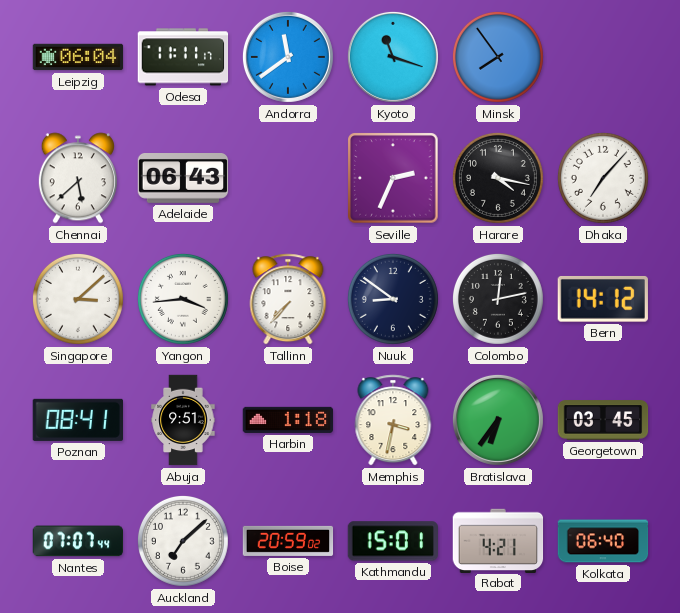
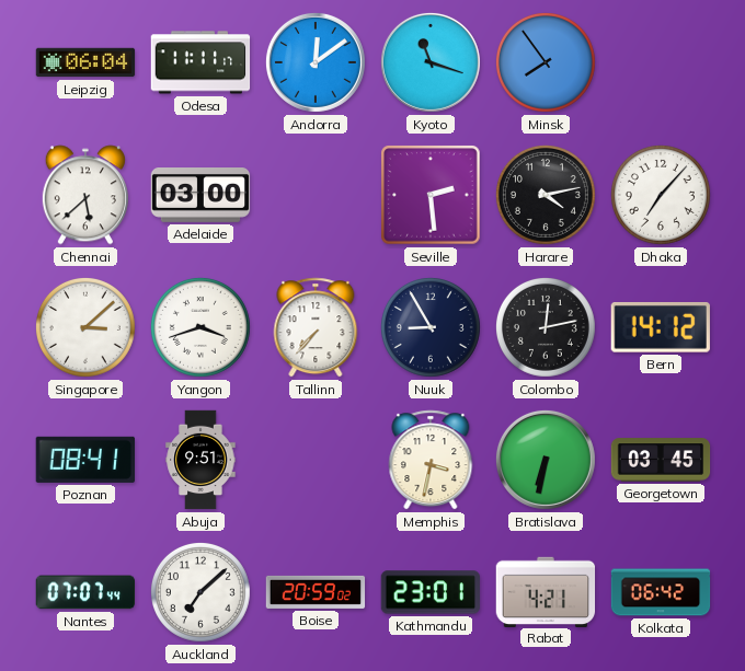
Andorra: 11:39 -> 12:09
Adelaide: 06:43 -> 03:00
Seville: 2:34 -> 2:29
Harare: 4:17 -> 4:13
Yangon: 3:44 -> 3:42
Nuuk: 8:51 -> 8:55
Harbin: 1:18 -> none
Bratislava: 6:36 -> 6:32
Kathmandu: 15:01 -> 23:01
Kolkata: 06:40 -> 06:42
